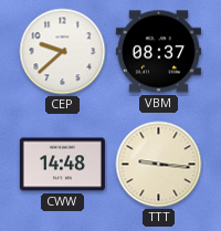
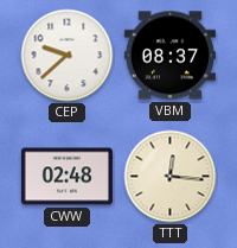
CWW: 14:48 -> 02:48
TTT: 9:16 -> 12:16
